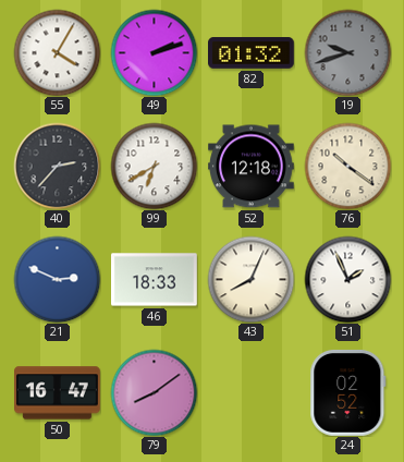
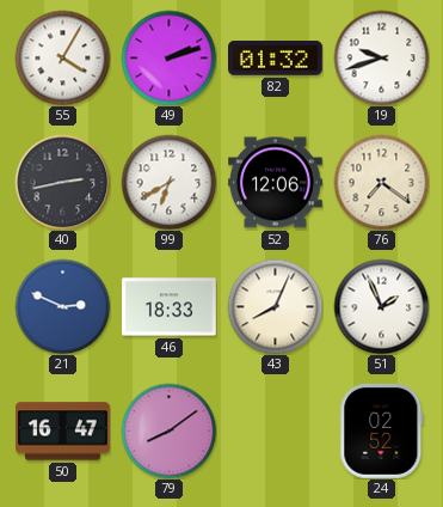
19 dial: grey -> white
40: 2:37 -> 2:43
52: 12:18 -> 12:06
76: 10:21 -> 7:21
